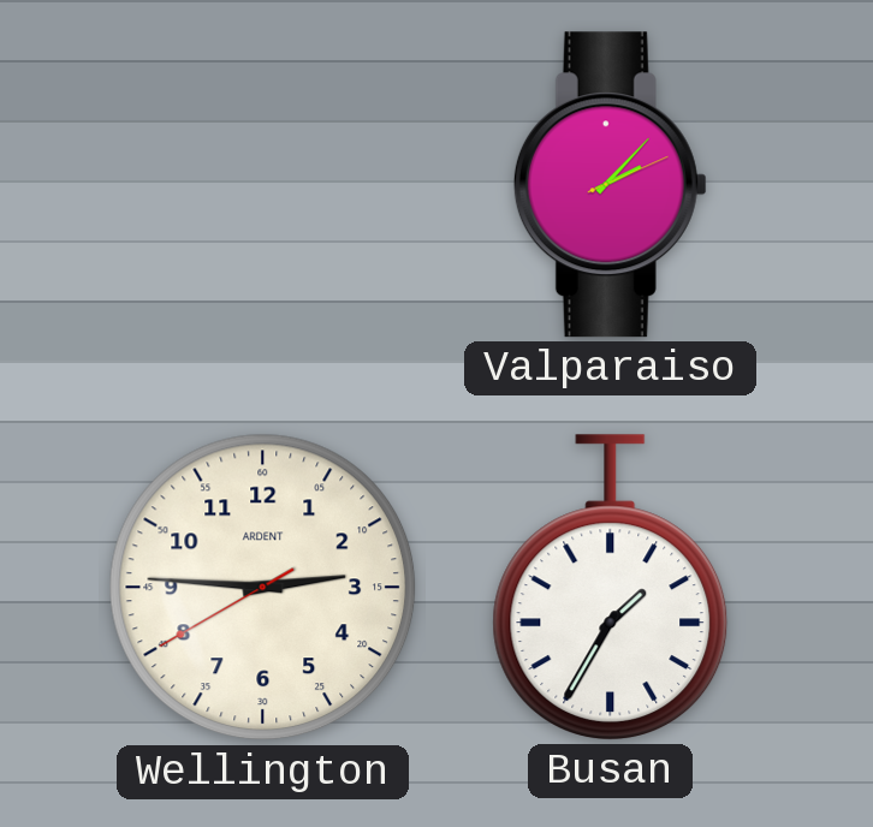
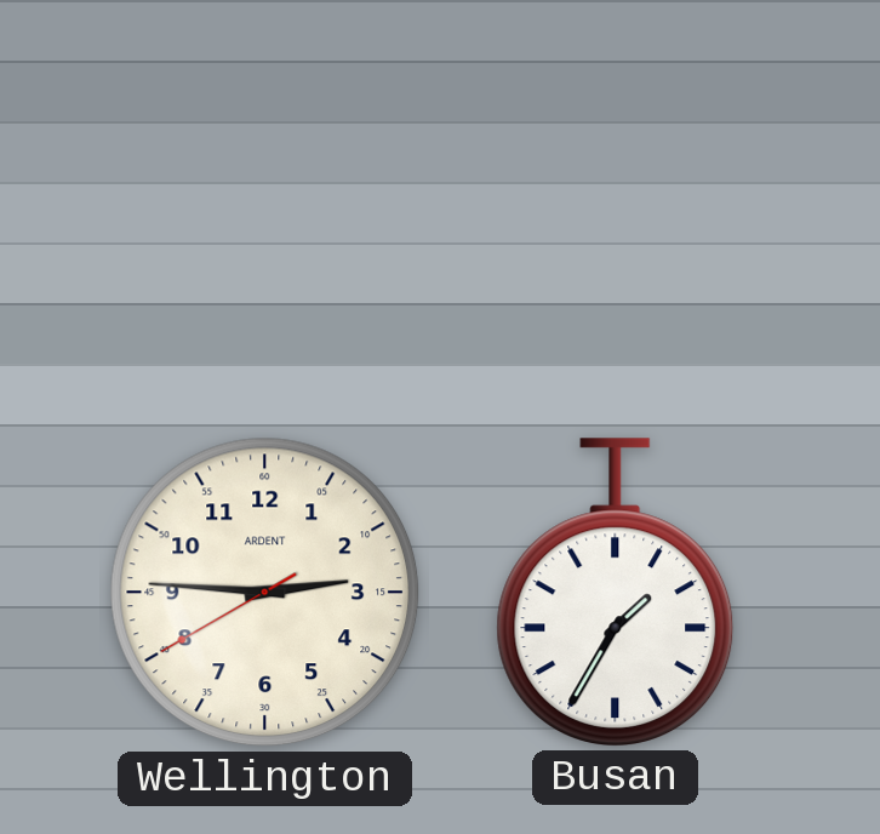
Valparaiso: 2:07 -> none
